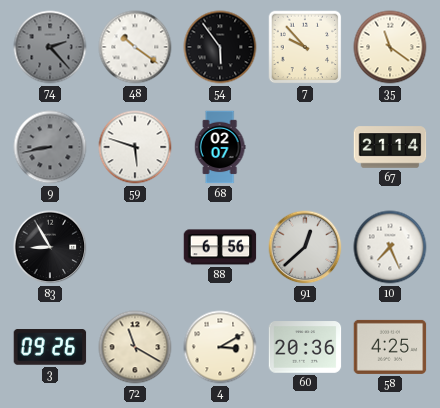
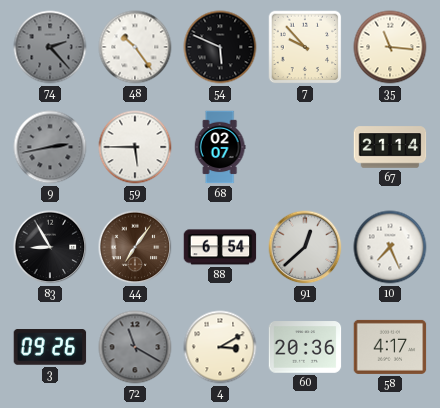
48: 10:21 -> 10:24
54: 5:54 -> 5:49
35: 11:21 -> 11:16
9: 8:43 -> 2:43
59: 5:48 -> 5:45
44: none -> 7:06
88: 6:56 -> 6:54
72 dial: cream -> grey
58: 4:25 -> 4:17
